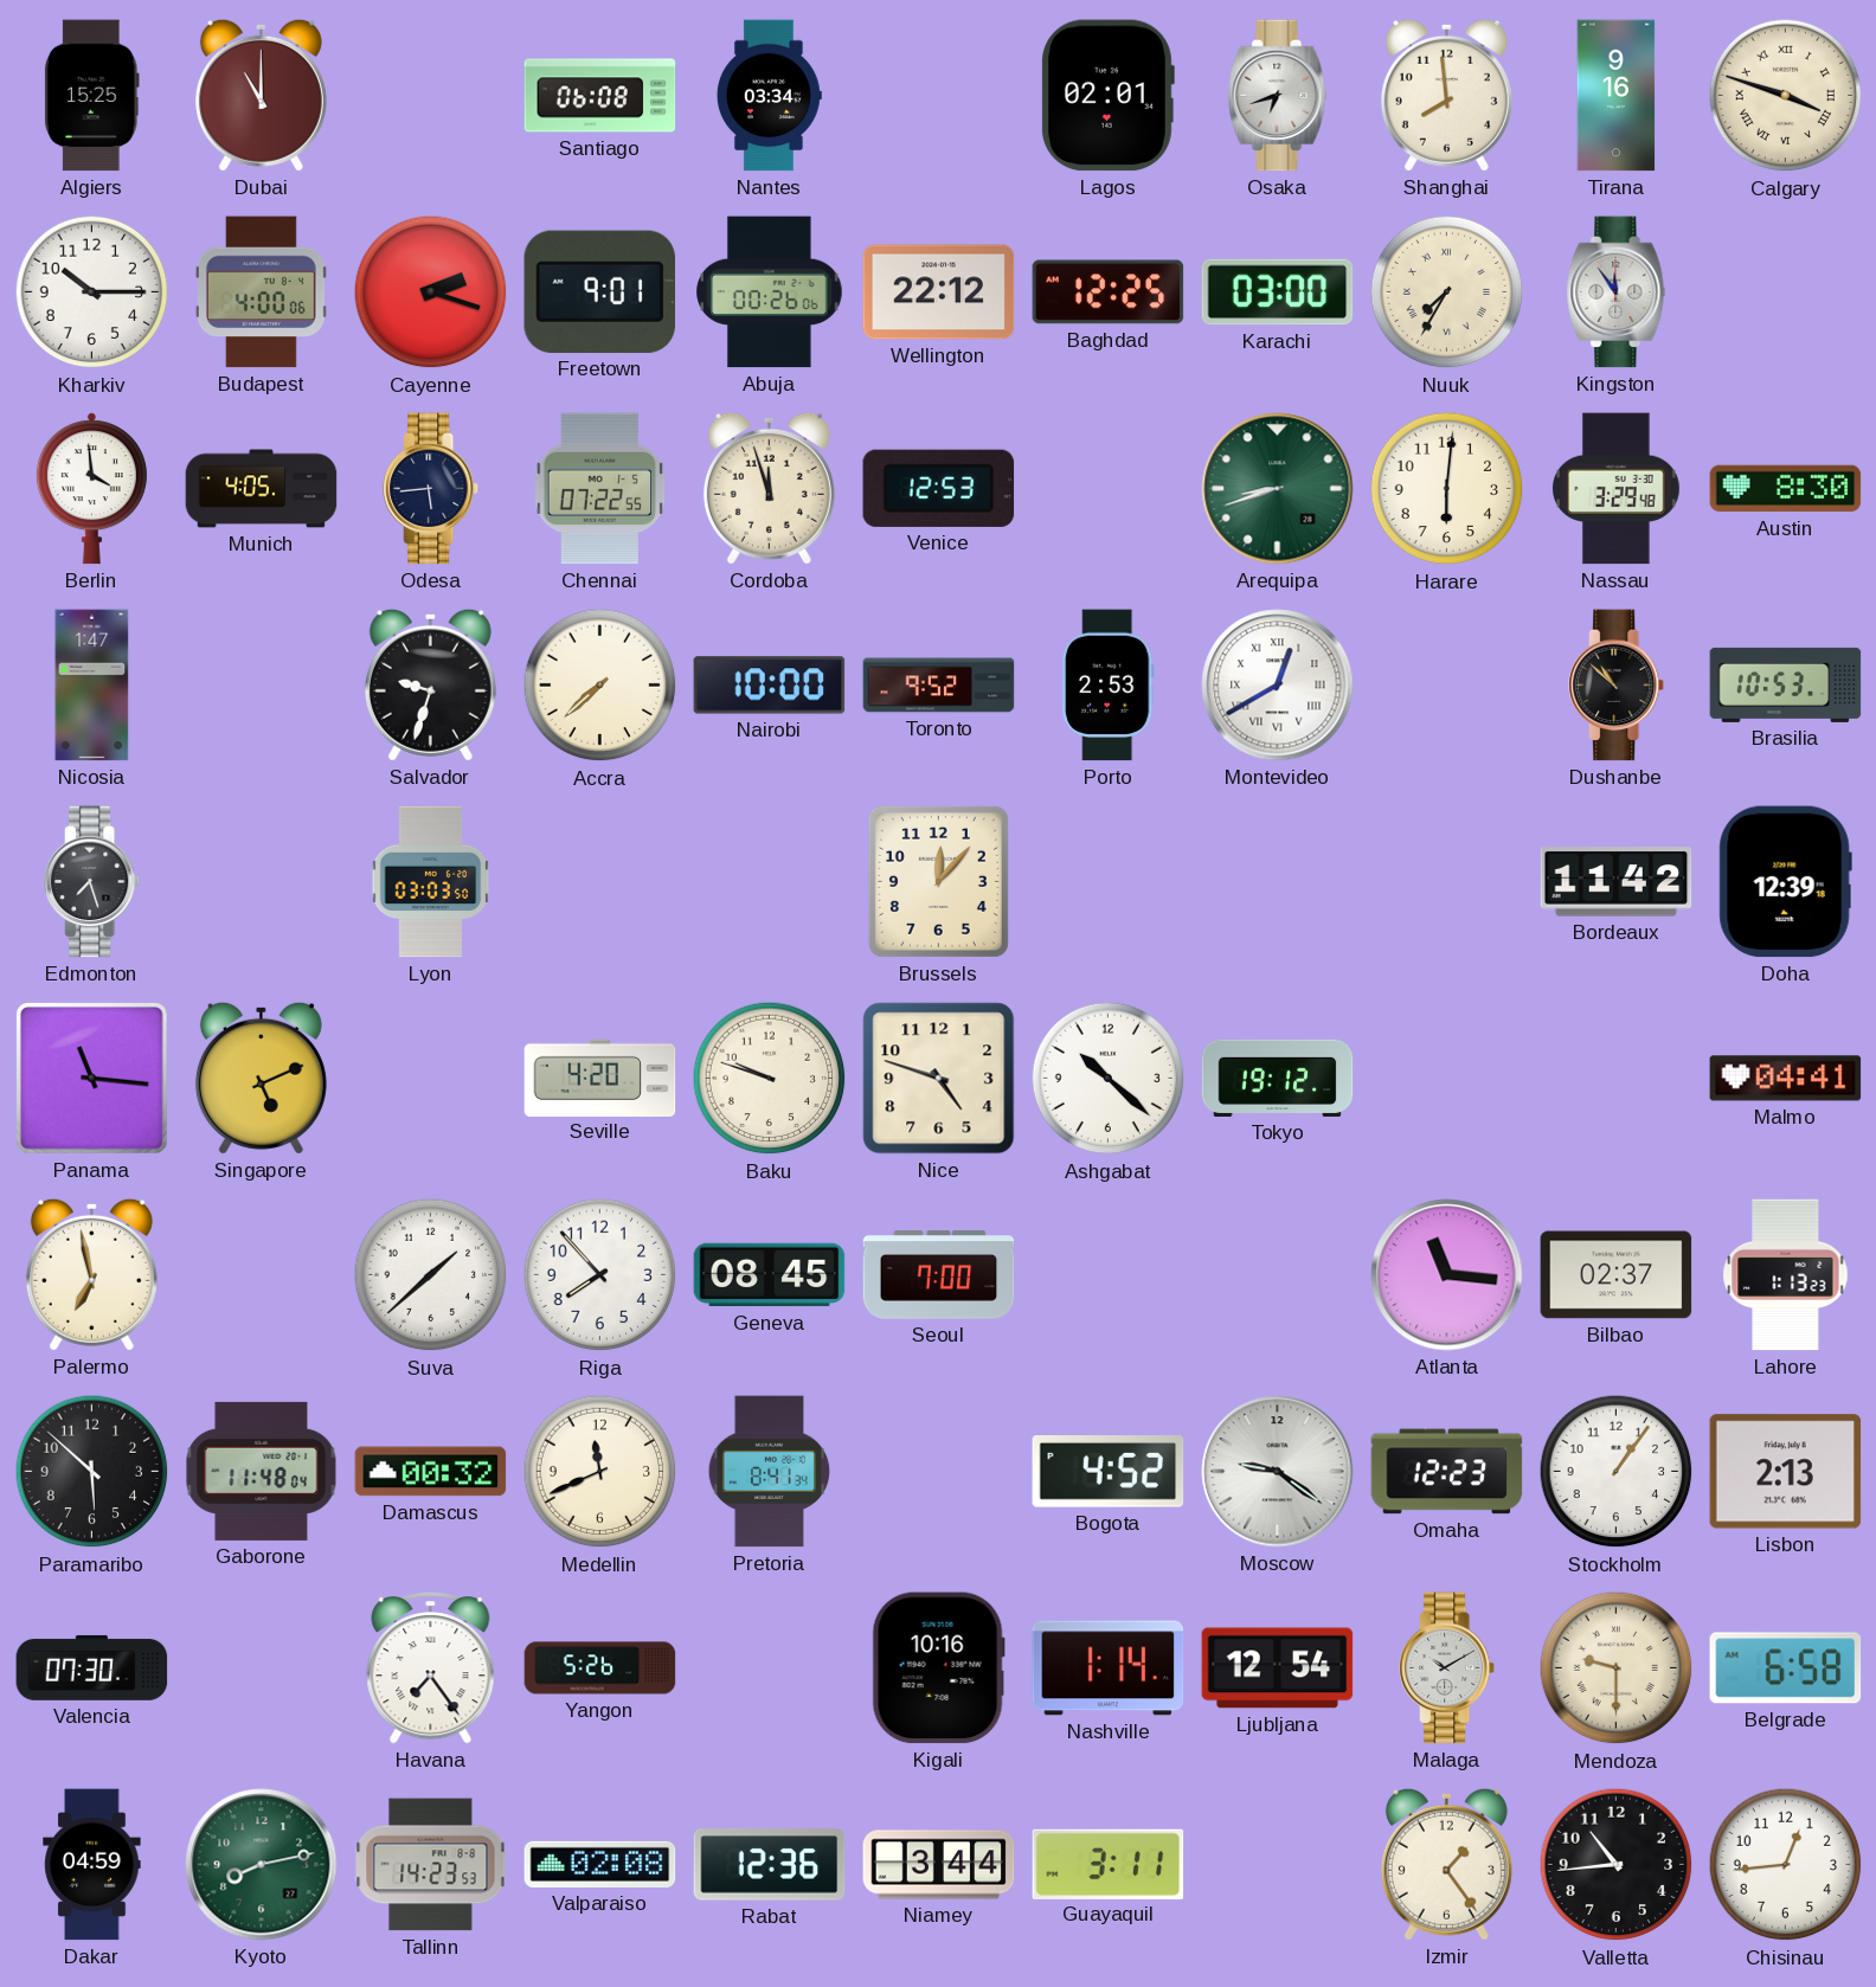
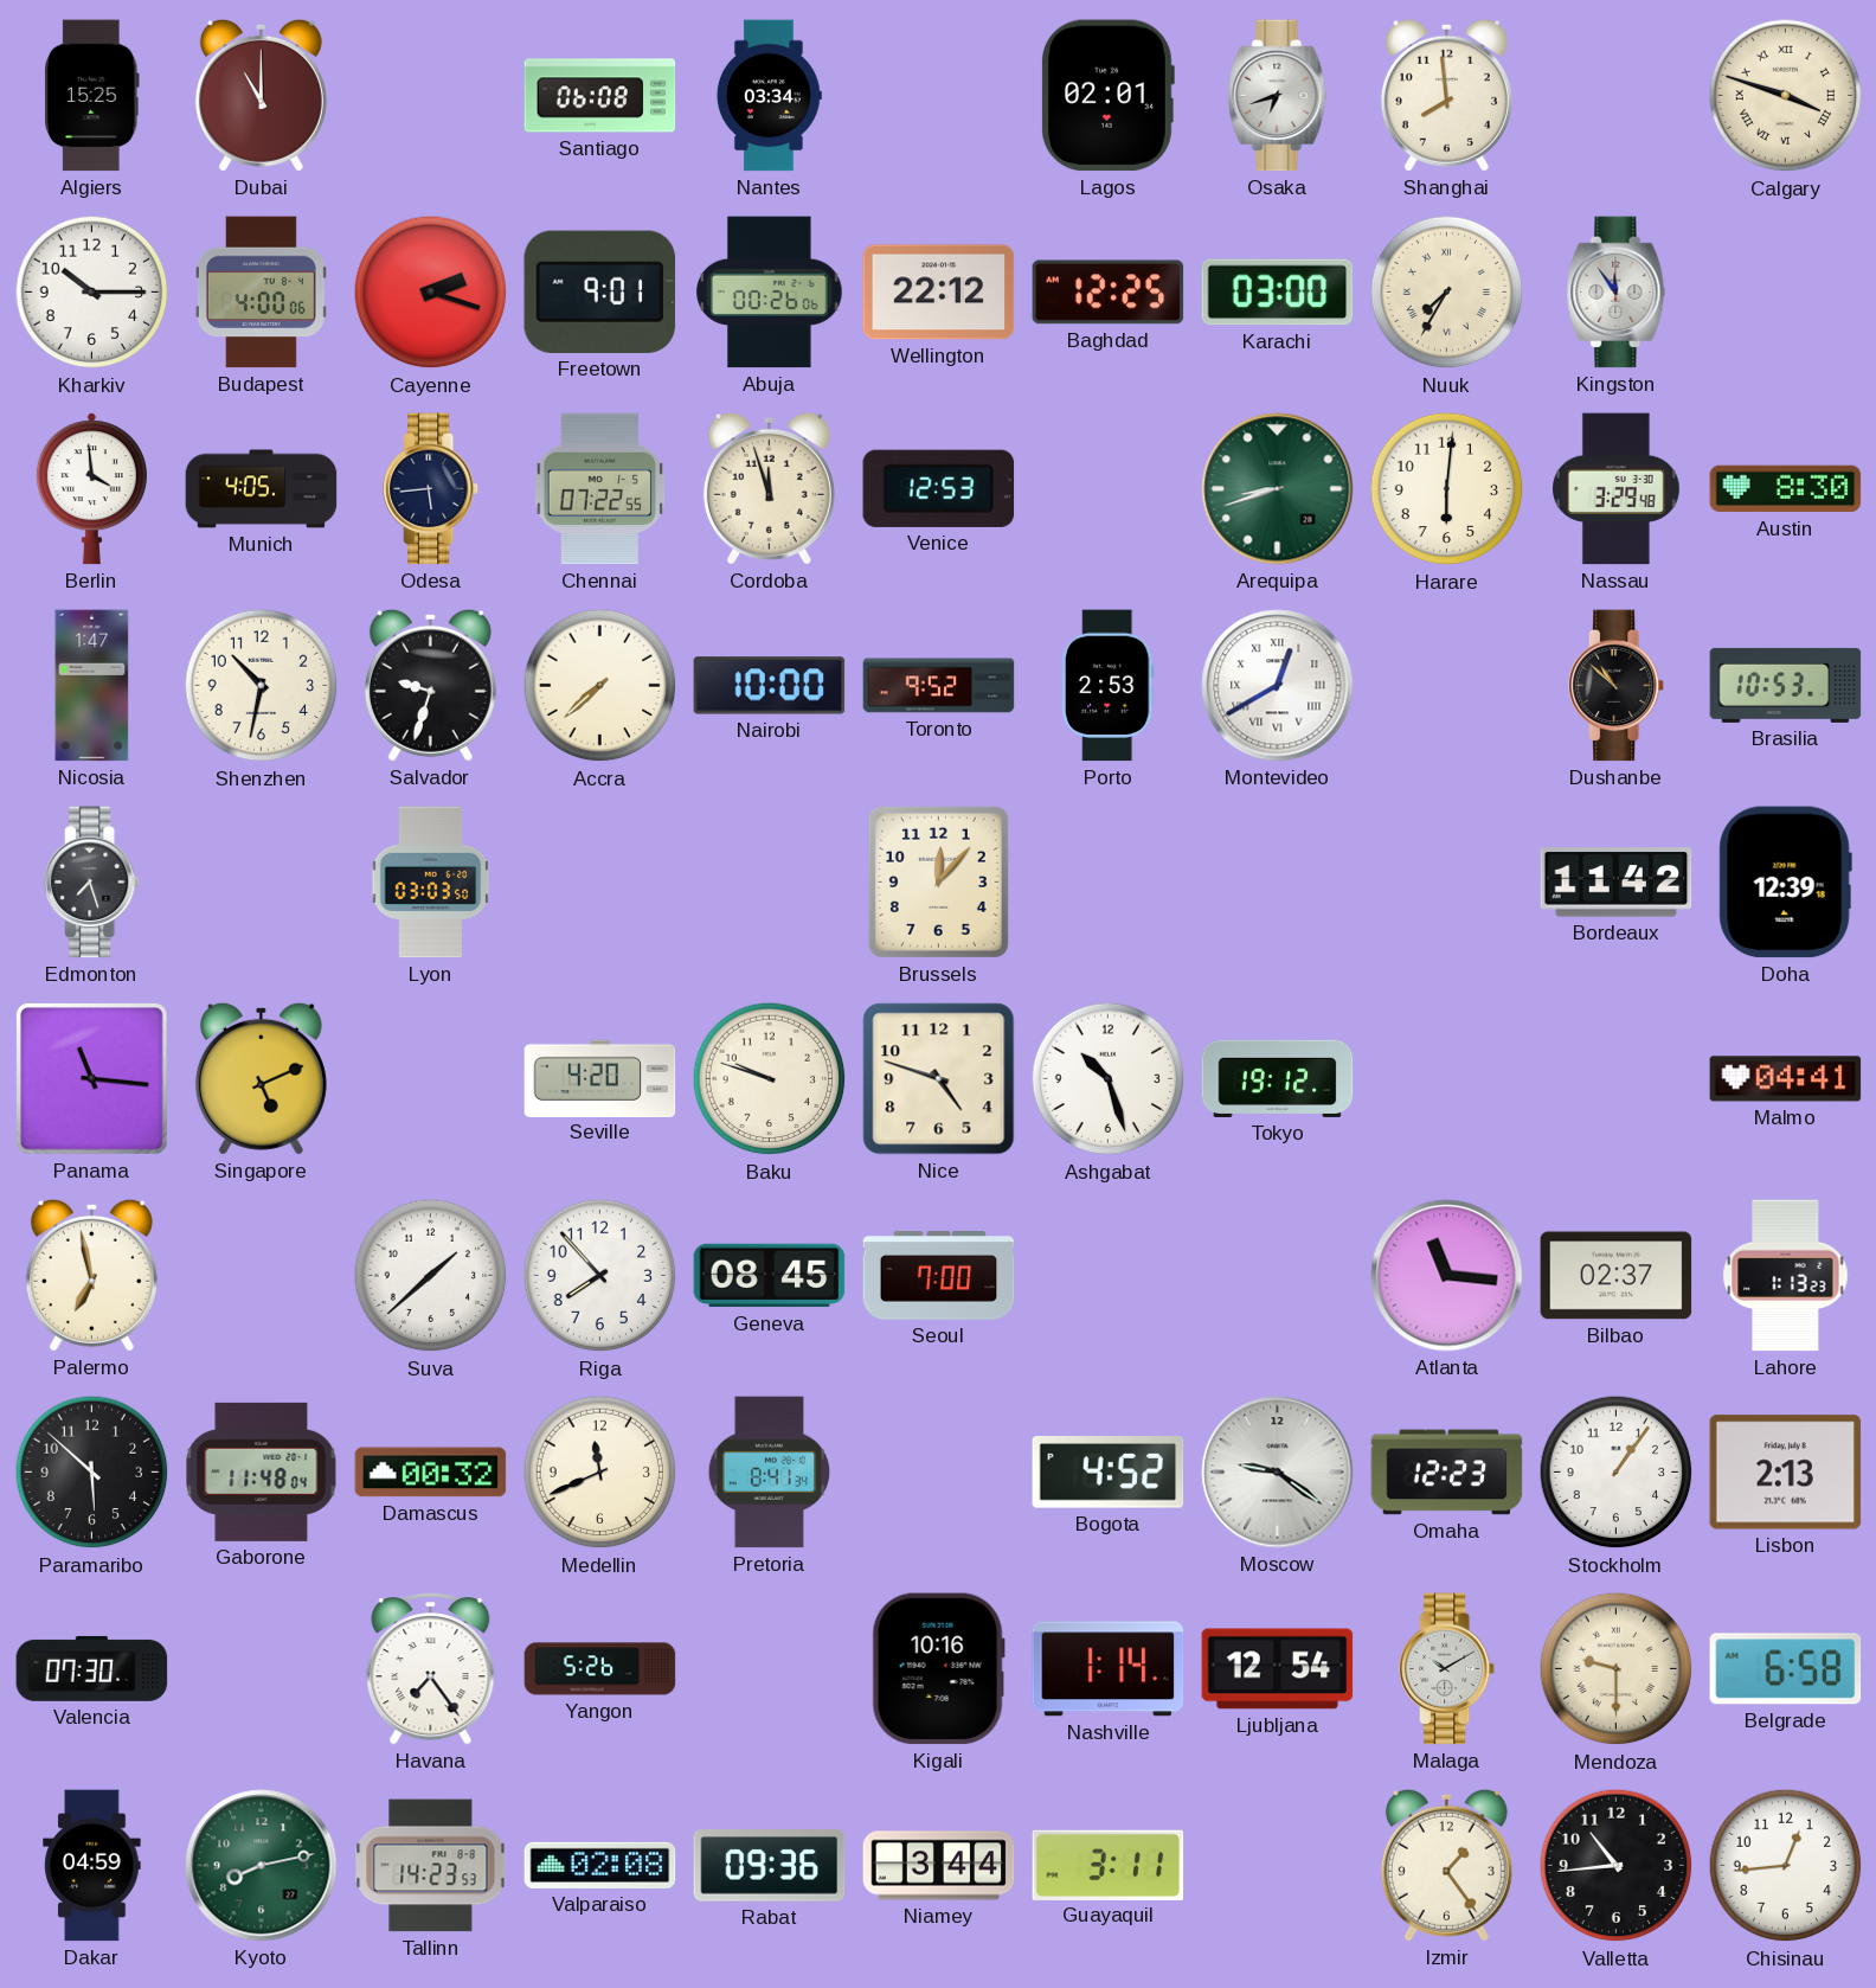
Tirana: 9:16 -> none
Shenzhen: none -> 10:32
Ashgabat: 10:22 -> 10:27
Rabat: 12:36 -> 09:36
